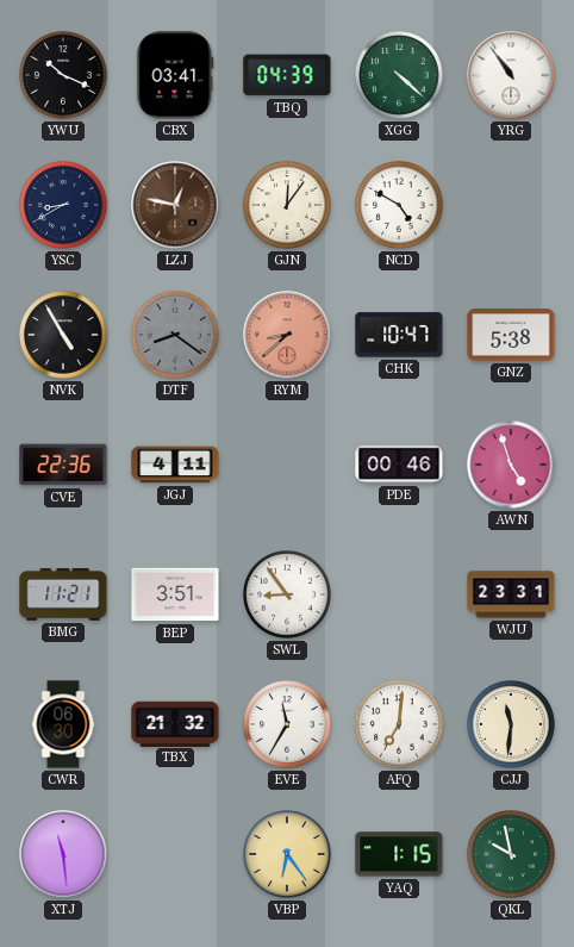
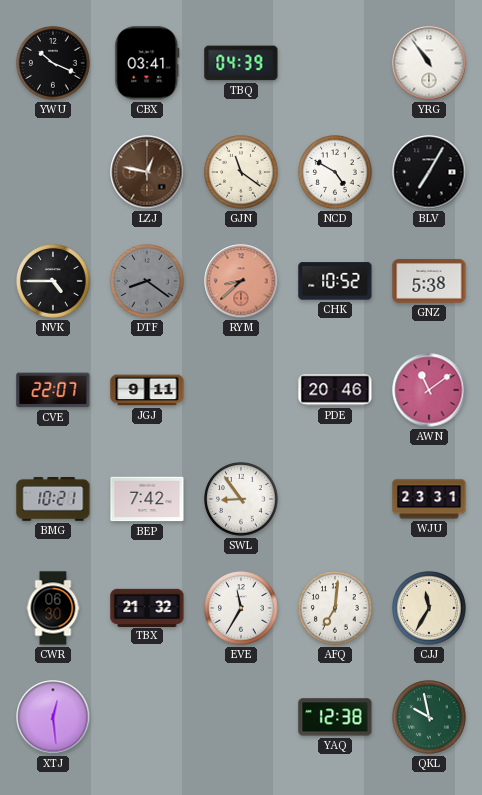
XGG: 4:22 -> none
YSC: 8:40 -> none
GJN: 12:06 -> 11:21
BLV: none -> 7:05
NVK: 4:55 -> 4:45
CHK: 10:47 -> 10:52
CVE: 22:36 -> 22:07
JGJ: 4:11 -> 9:11
PDE: 00:46 -> 20:46
AWN: 4:57 -> 11:09
BMG: 11:21 -> 10:21
BEP: 3:51 -> 7:42
CJJ: 11:31 -> 11:35
XTJ: 11:29 -> 12:29
VBP: 6:24 -> none
YAQ: 1:15 -> 12:38
